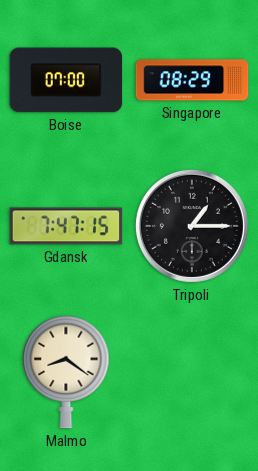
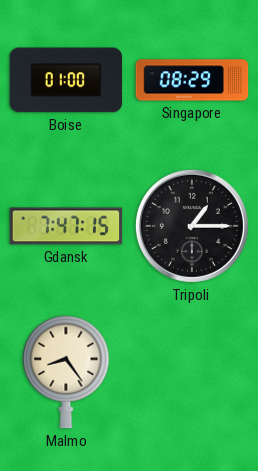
Boise: 07:00 -> 01:00
Malmo: 8:21 -> 8:24
